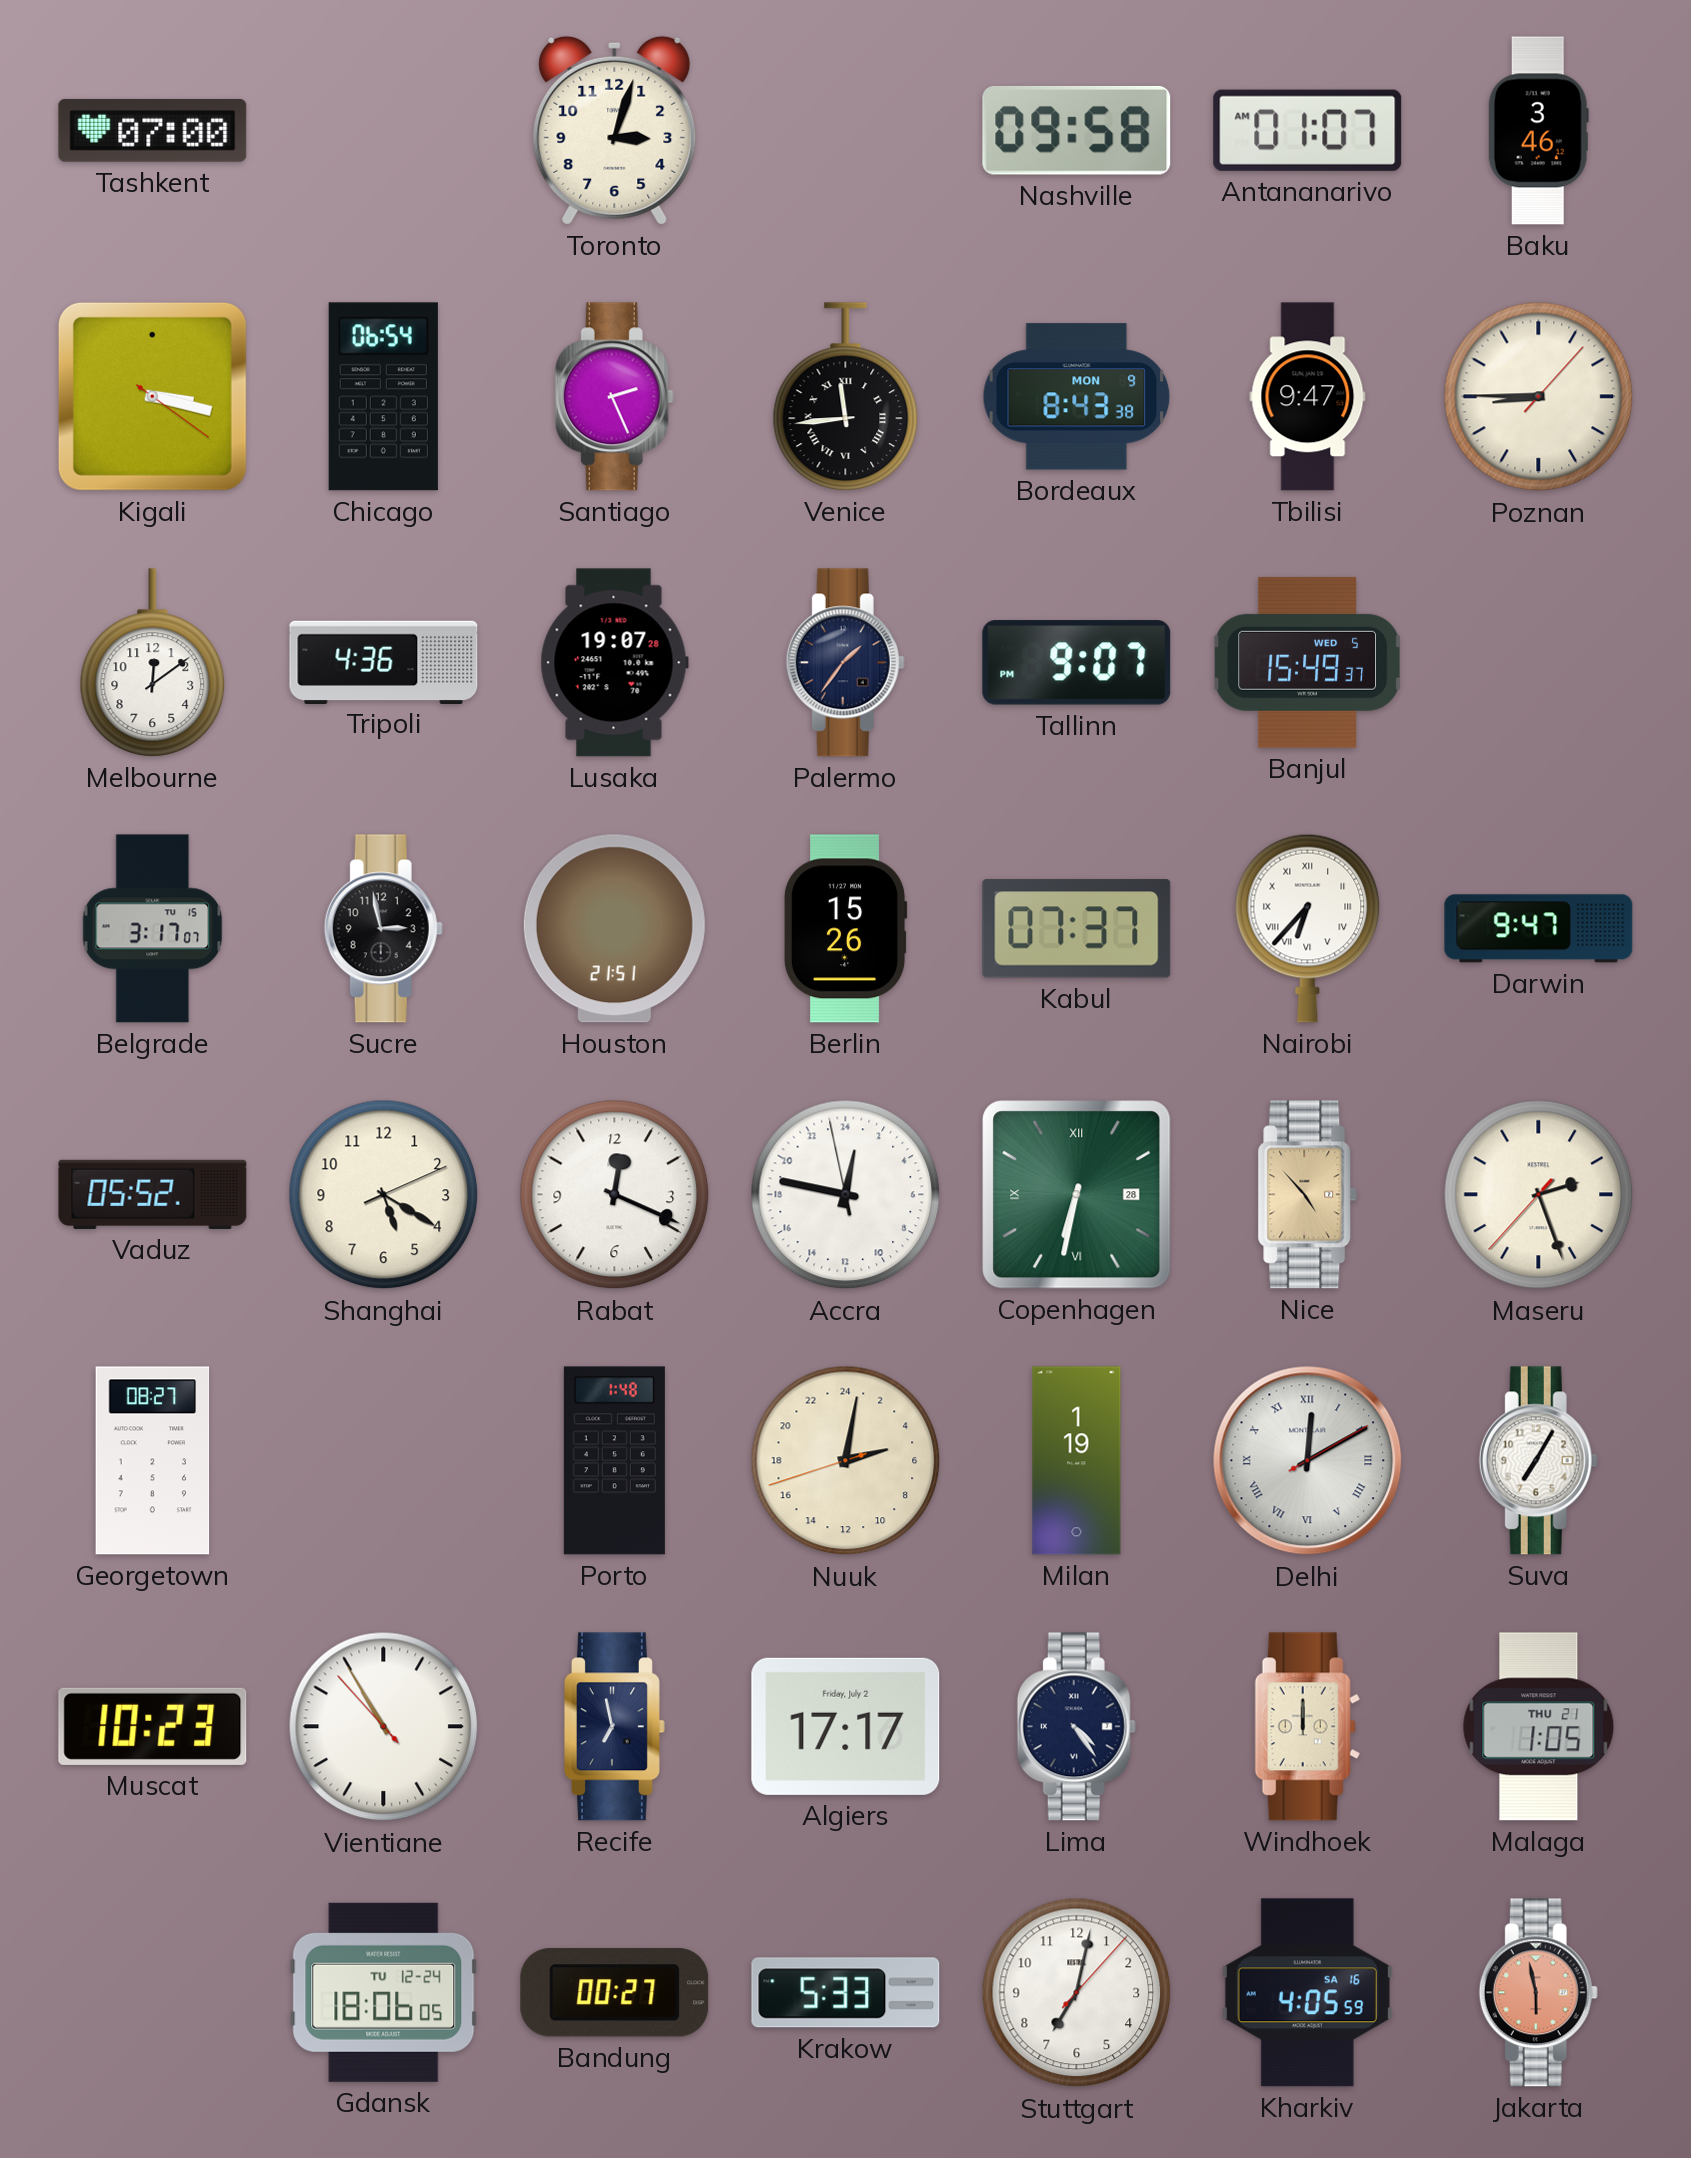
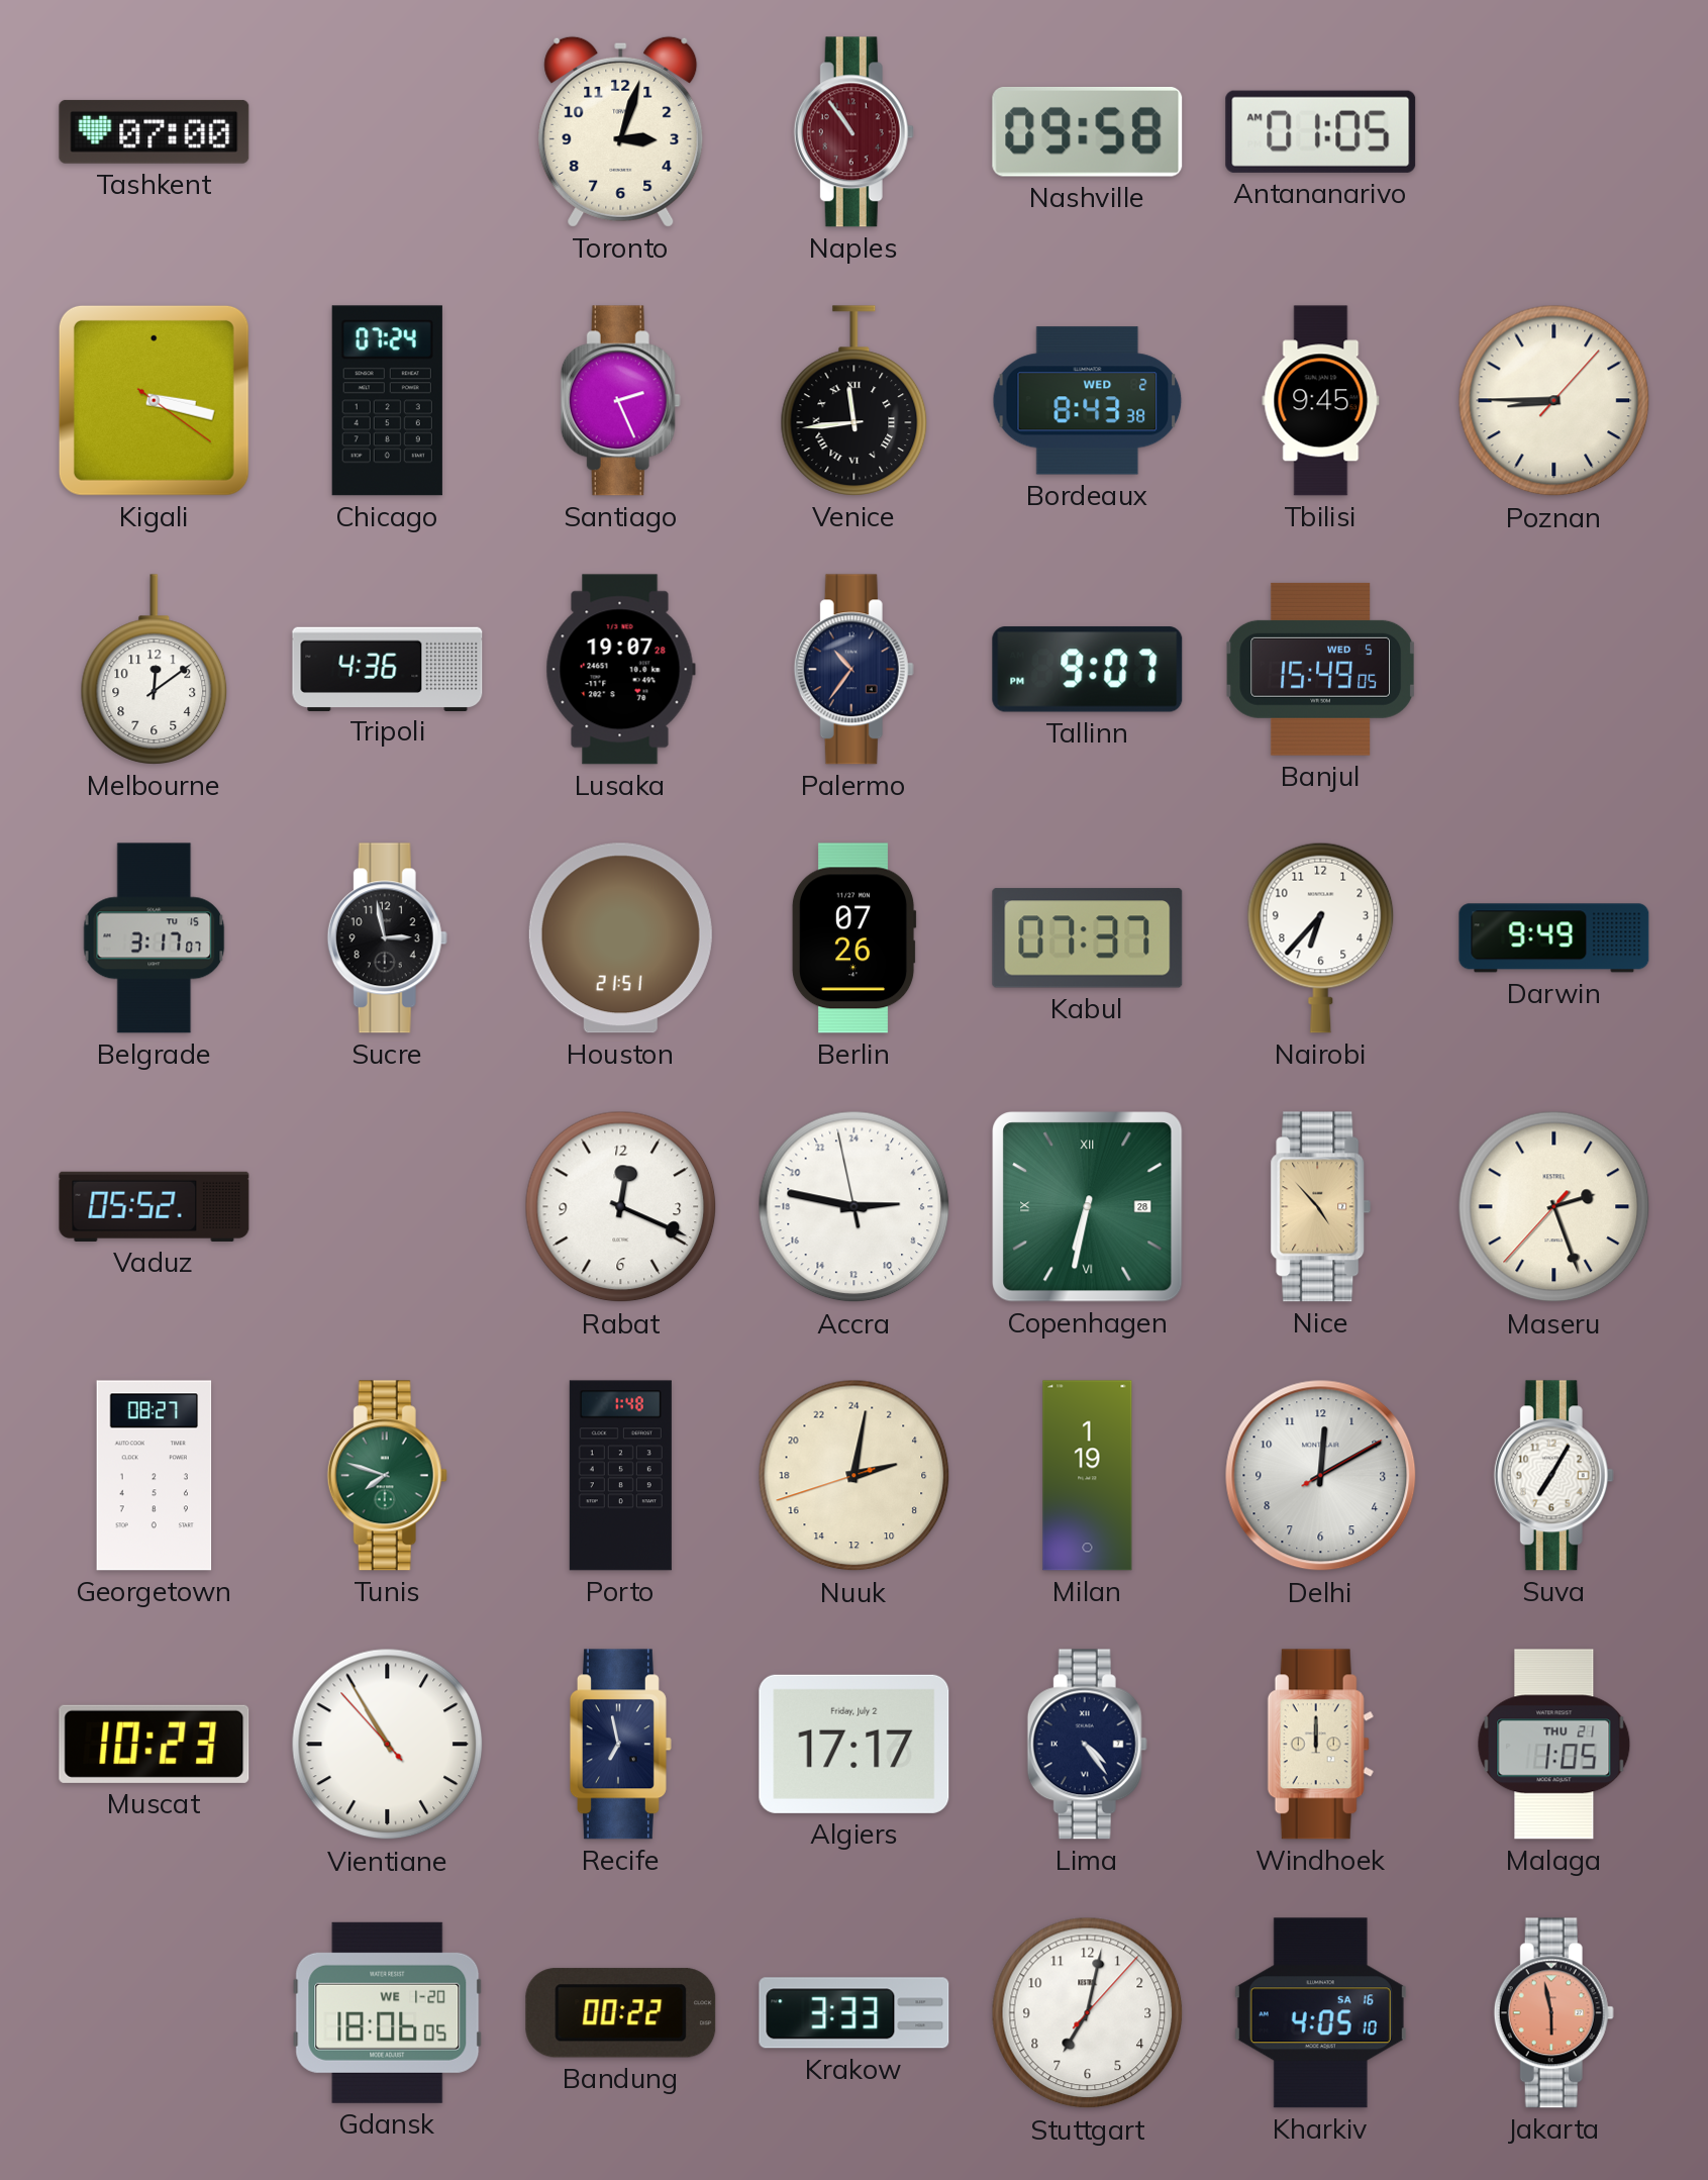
Naples: none -> 10:54
Antananarivo: 01:07 -> 01:05
Baku: 3:46 -> none
Chicago: 06:54 -> 07:24
Bordeaux date: MON 9 -> WED 2
Tbilisi: 9:47 -> 9:45
Palermo: 1:36 -> 10:36
Banjul: 15:49:37 -> 15:49:05
Berlin: 15:26 -> 07:26
Nairobi numerals: Roman -> Arabic
Darwin: 9:47 -> 9:49
Shanghai: 5:20 -> none
Accra: 0:46 -> 5:46
Tunis: none -> 7:48
Delhi numerals: Roman -> Arabic
Gdansk date: TU 12-24 -> WE 1-20
Bandung: 00:27 -> 00:22
Krakow: 5:33 -> 3:33
Kharkiv: 4:05:59 -> 4:05:10
